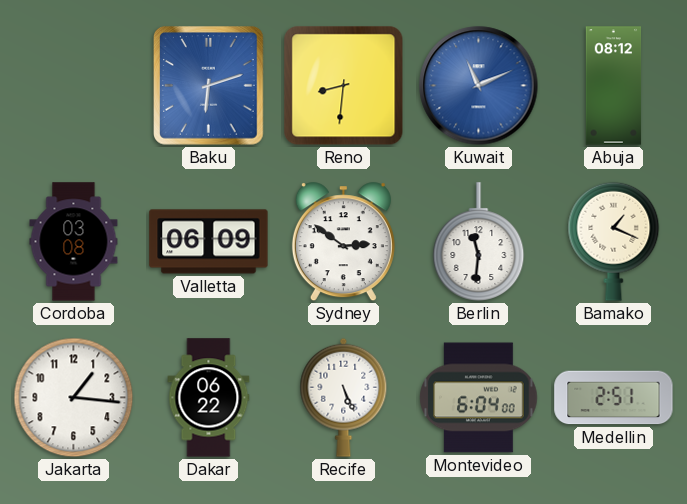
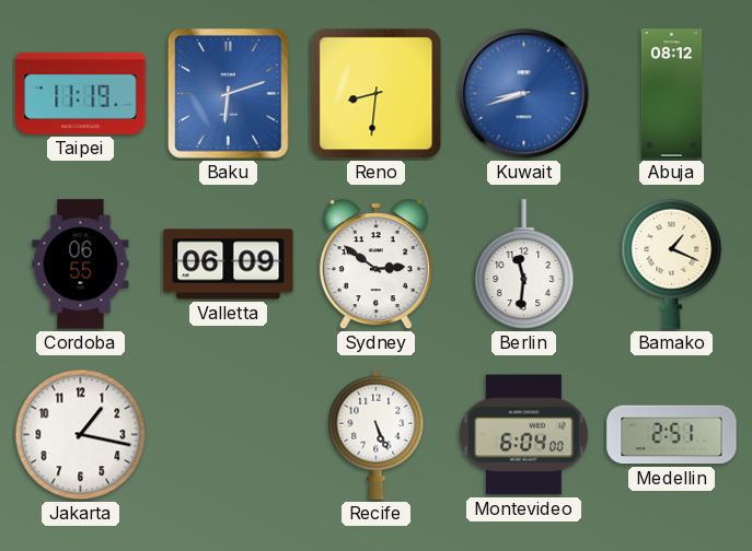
Taipei: none -> 11:19
Kuwait: 11:11 -> 8:42
Cordoba: 03:08 -> 06:55
Jakarta: 1:16 -> 1:17
Dakar: 06:22 -> none
